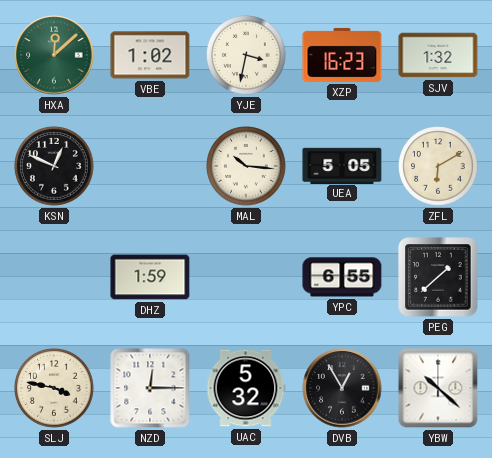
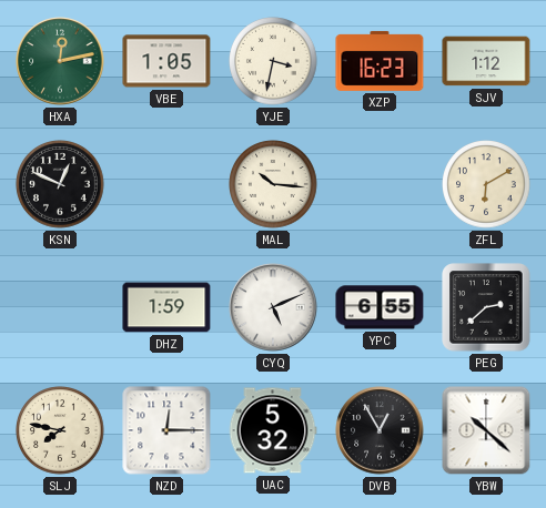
HXA: 12:08 -> 12:13
VBE: 1:02 -> 1:05
SJV: 1:32 -> 1:12
UEA: 5:05 -> none
CYQ: none -> 5:11
PEG: 1:38 -> 2:38
SLJ: 3:47 -> 7:47
